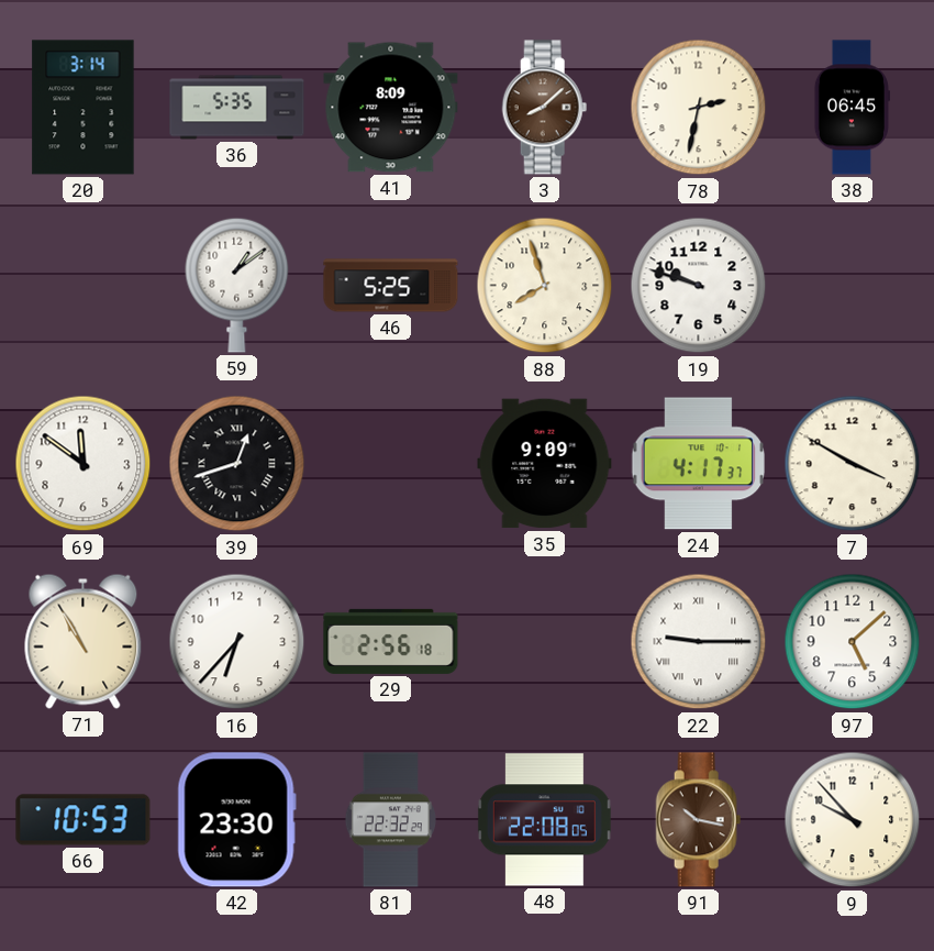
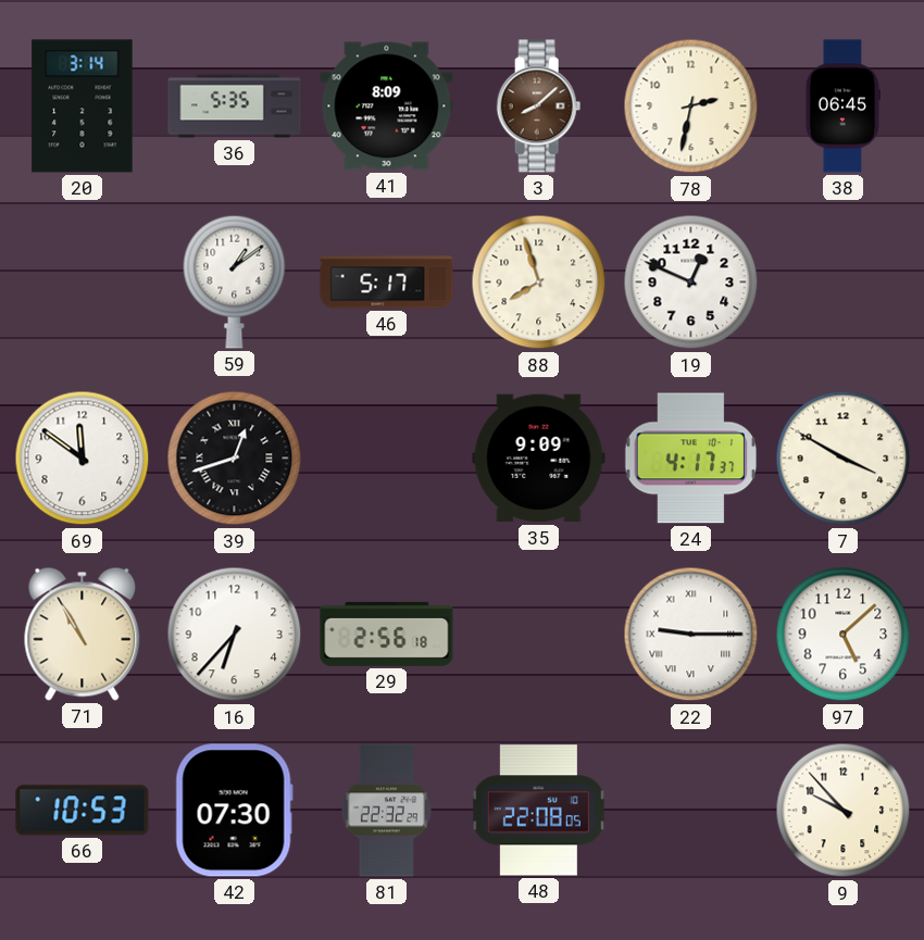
46: 5:25 -> 5:17
19: 9:48 -> 12:49
42: 23:30 -> 07:30
91: 10:17 -> none
